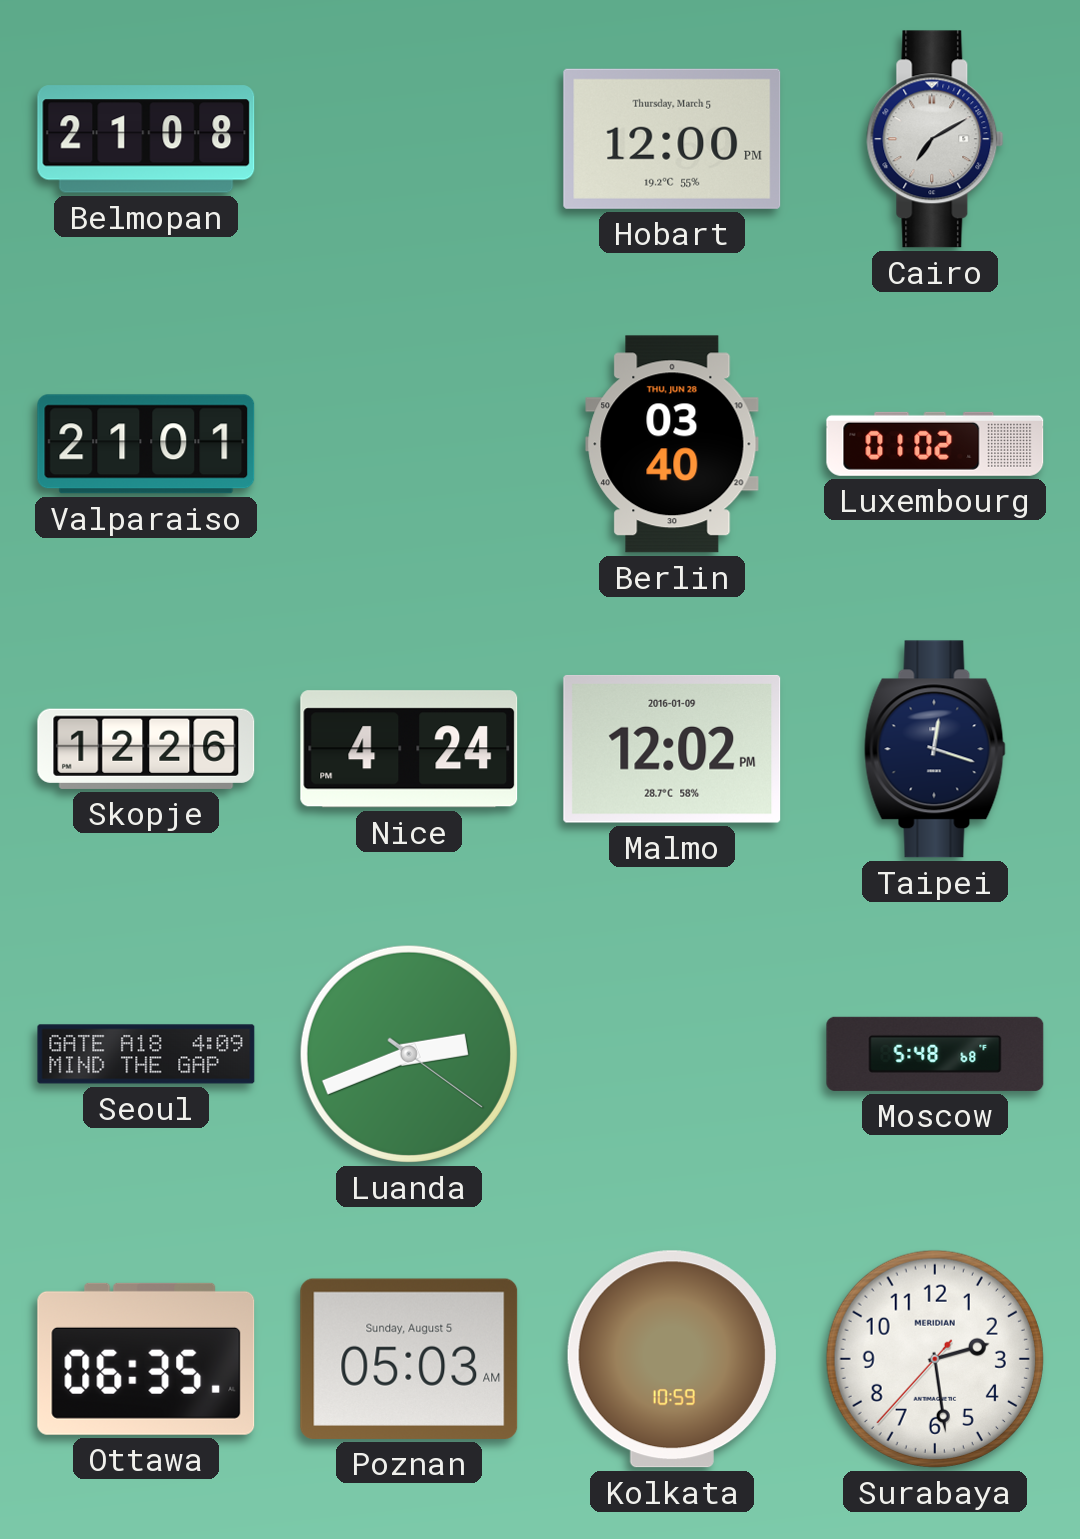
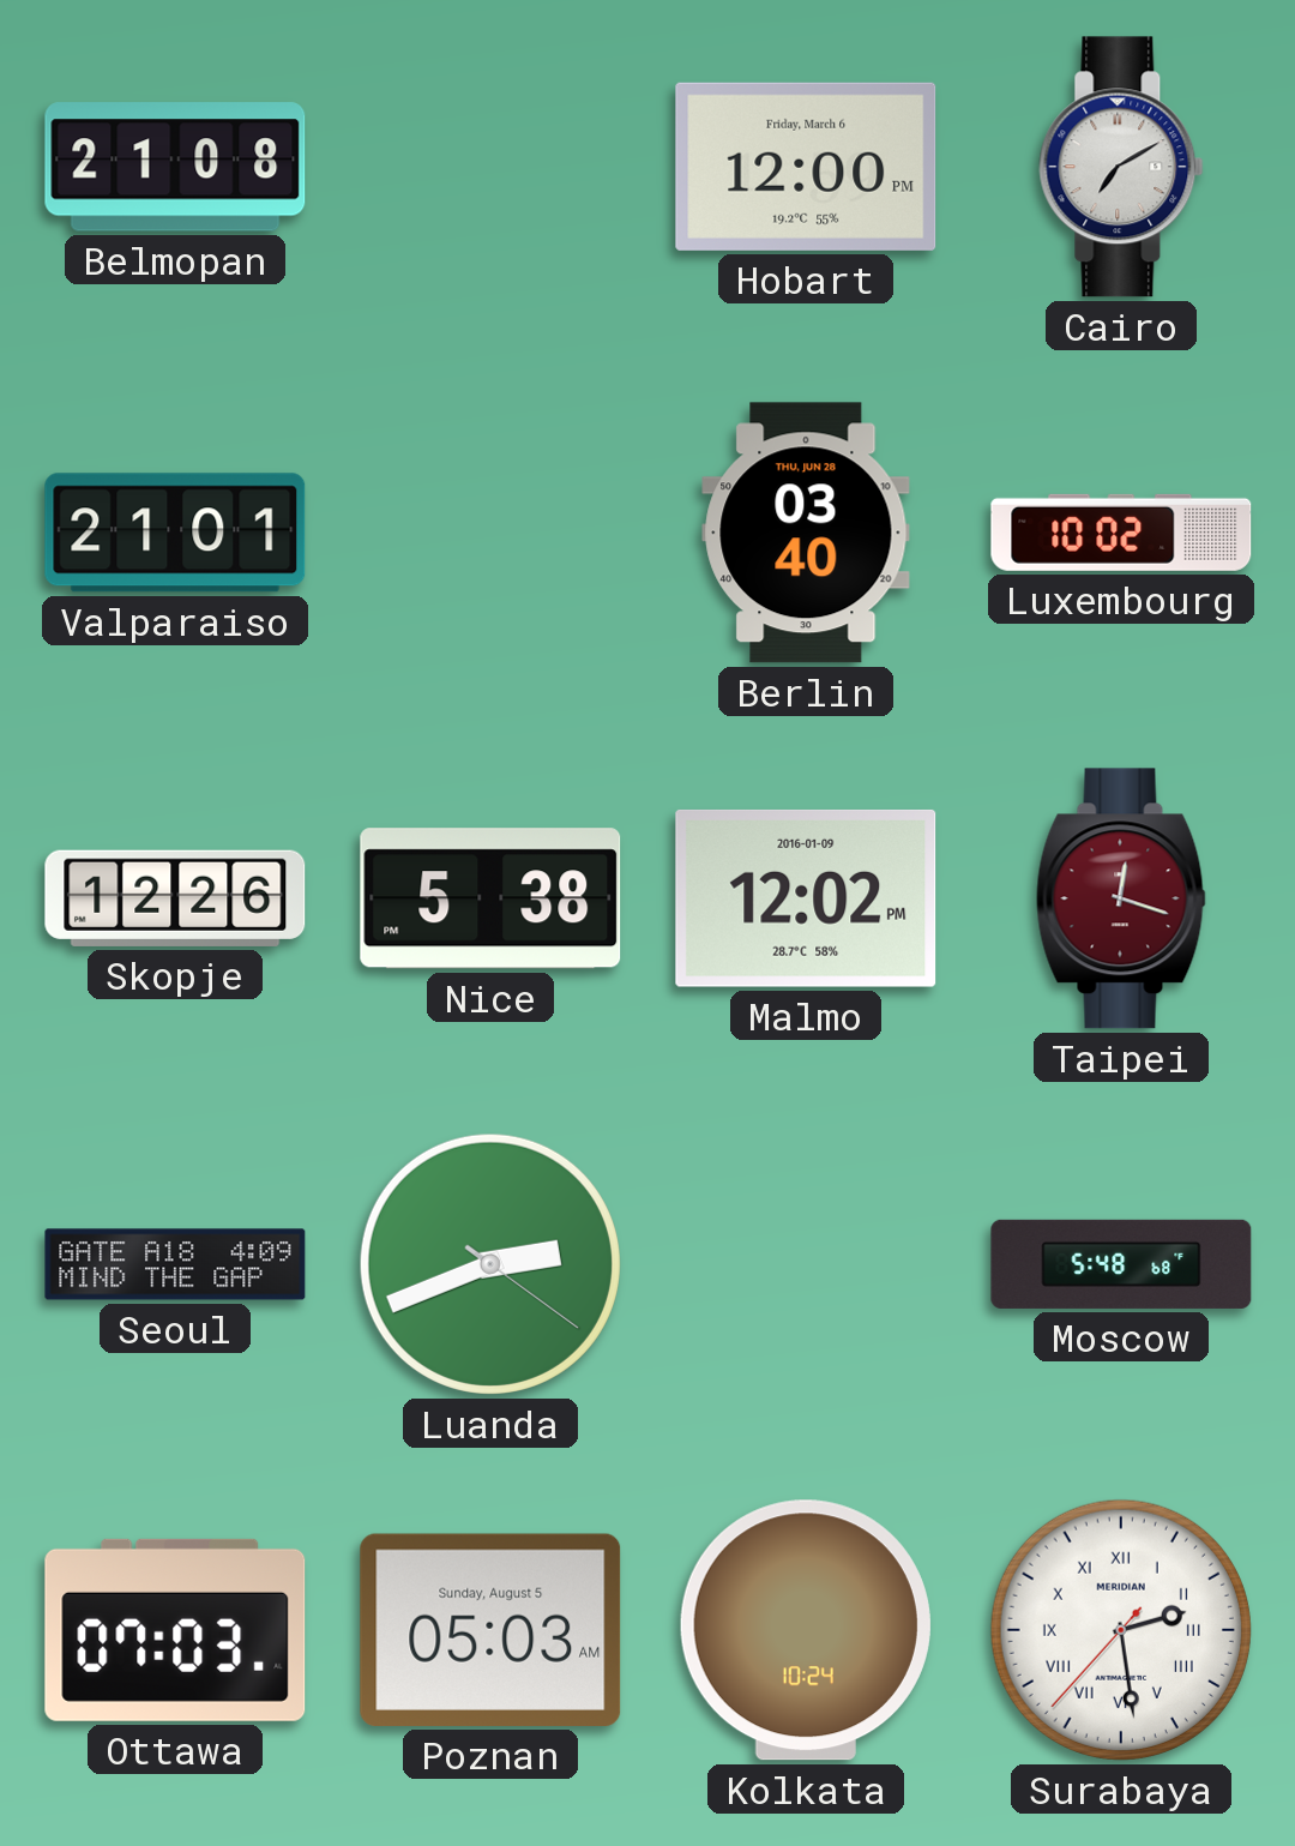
Hobart date: Thursday, March 5 -> Friday, March 6
Luxembourg: 01:02 -> 10:02
Nice: 4:24 -> 5:38
Taipei dial: navy -> burgundy
Ottawa: 06:35 -> 07:03
Kolkata: 10:59 -> 10:24
Surabaya numerals: Arabic -> Roman
